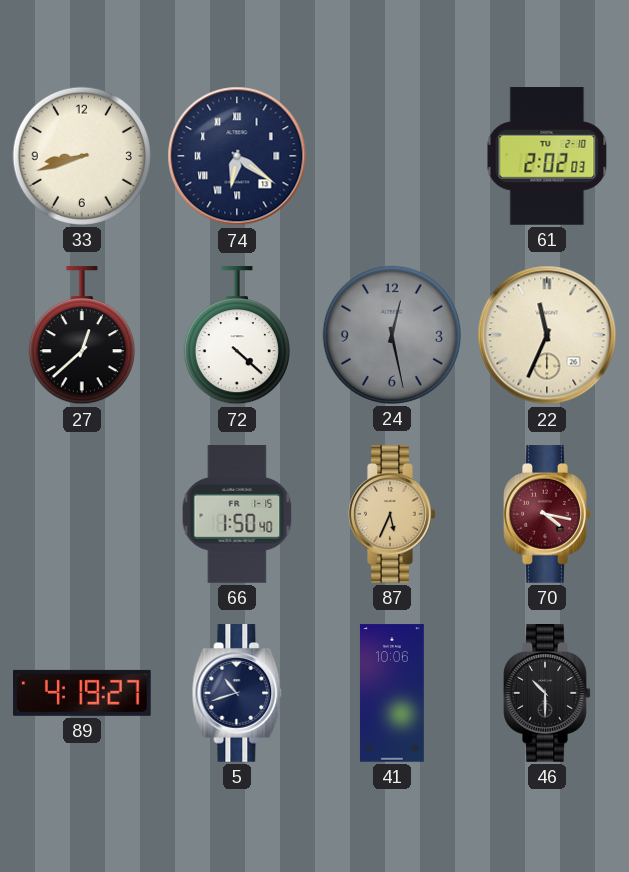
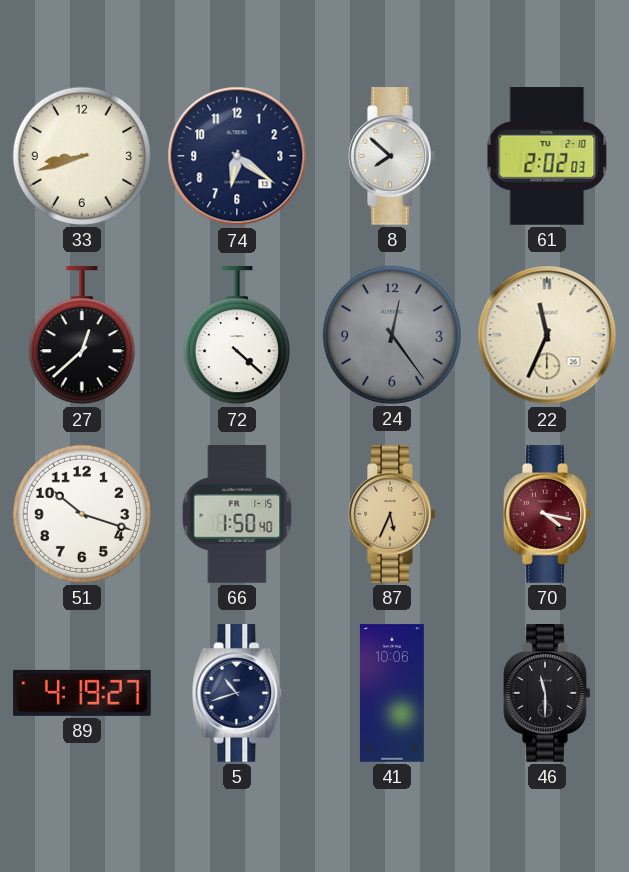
74 numerals: Roman -> Arabic
8: none -> 7:52
24: 12:28 -> 12:24
51: none -> 10:18
46: 10:30 -> 11:30
